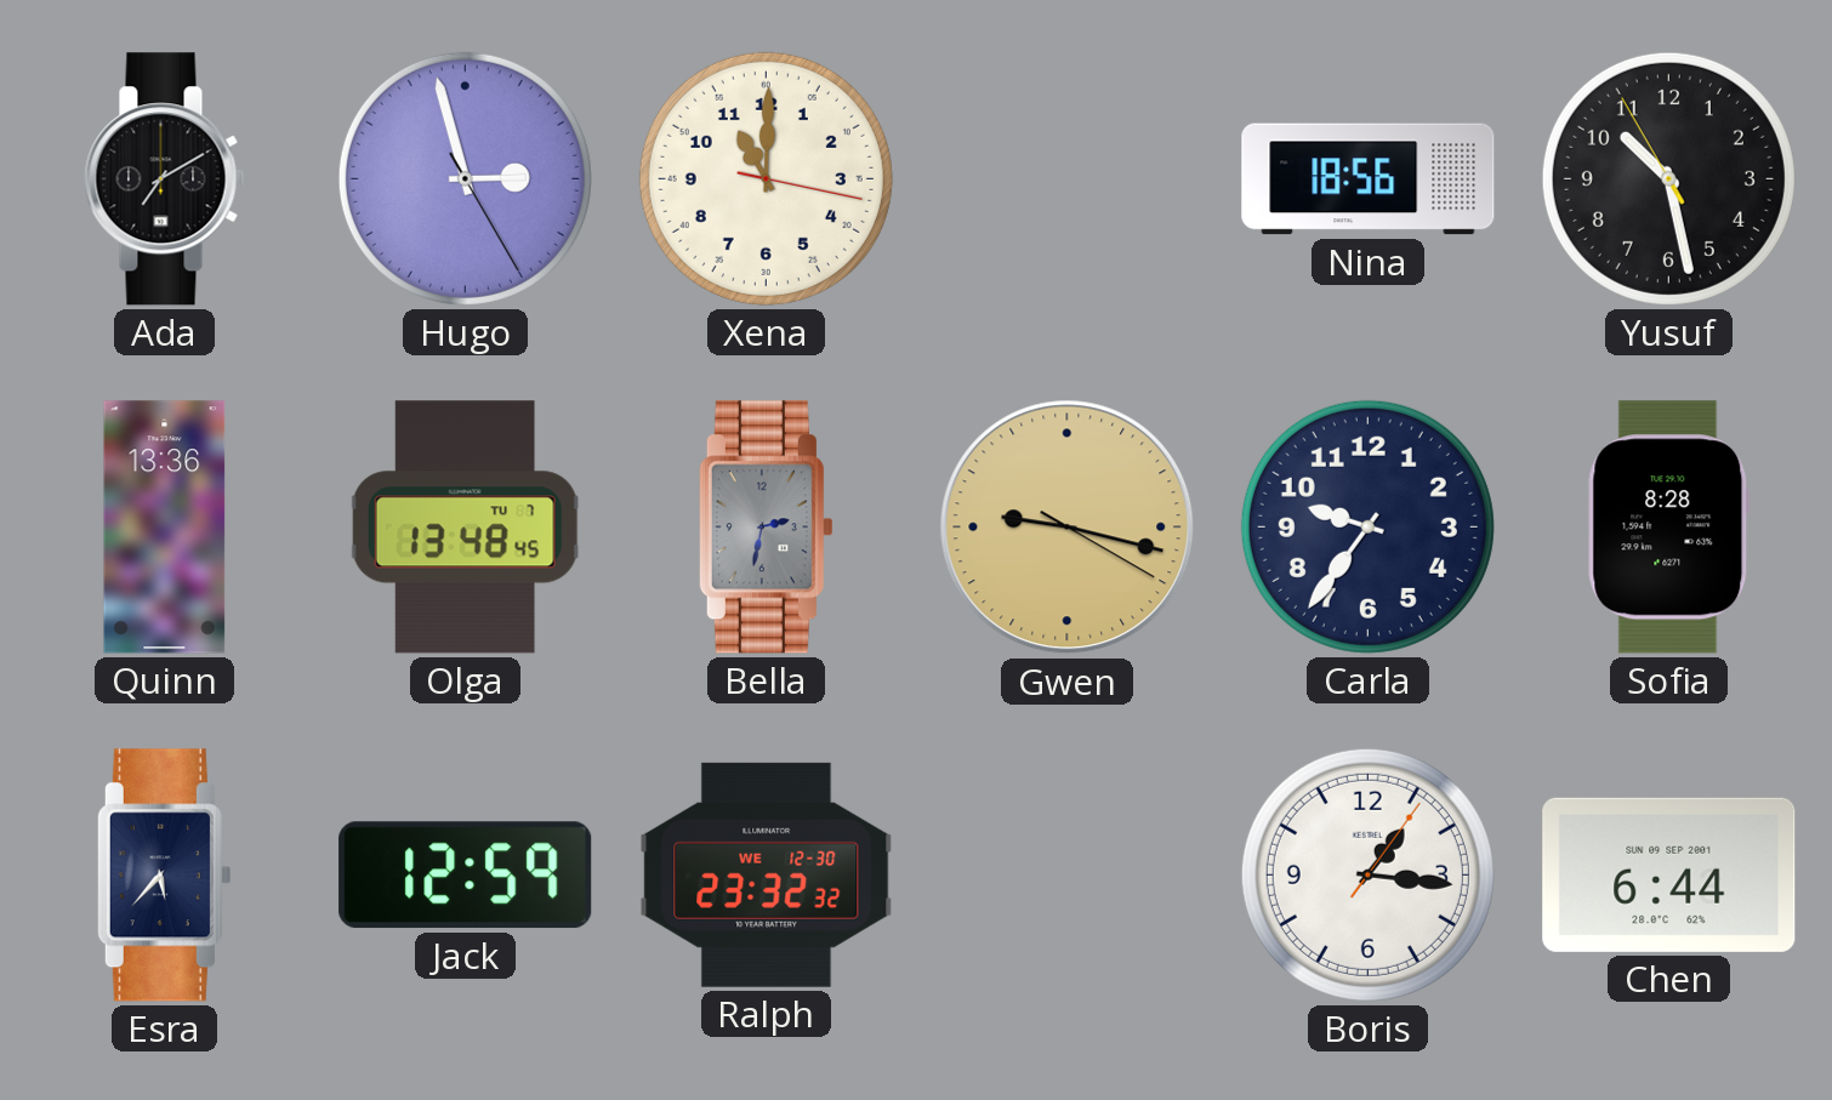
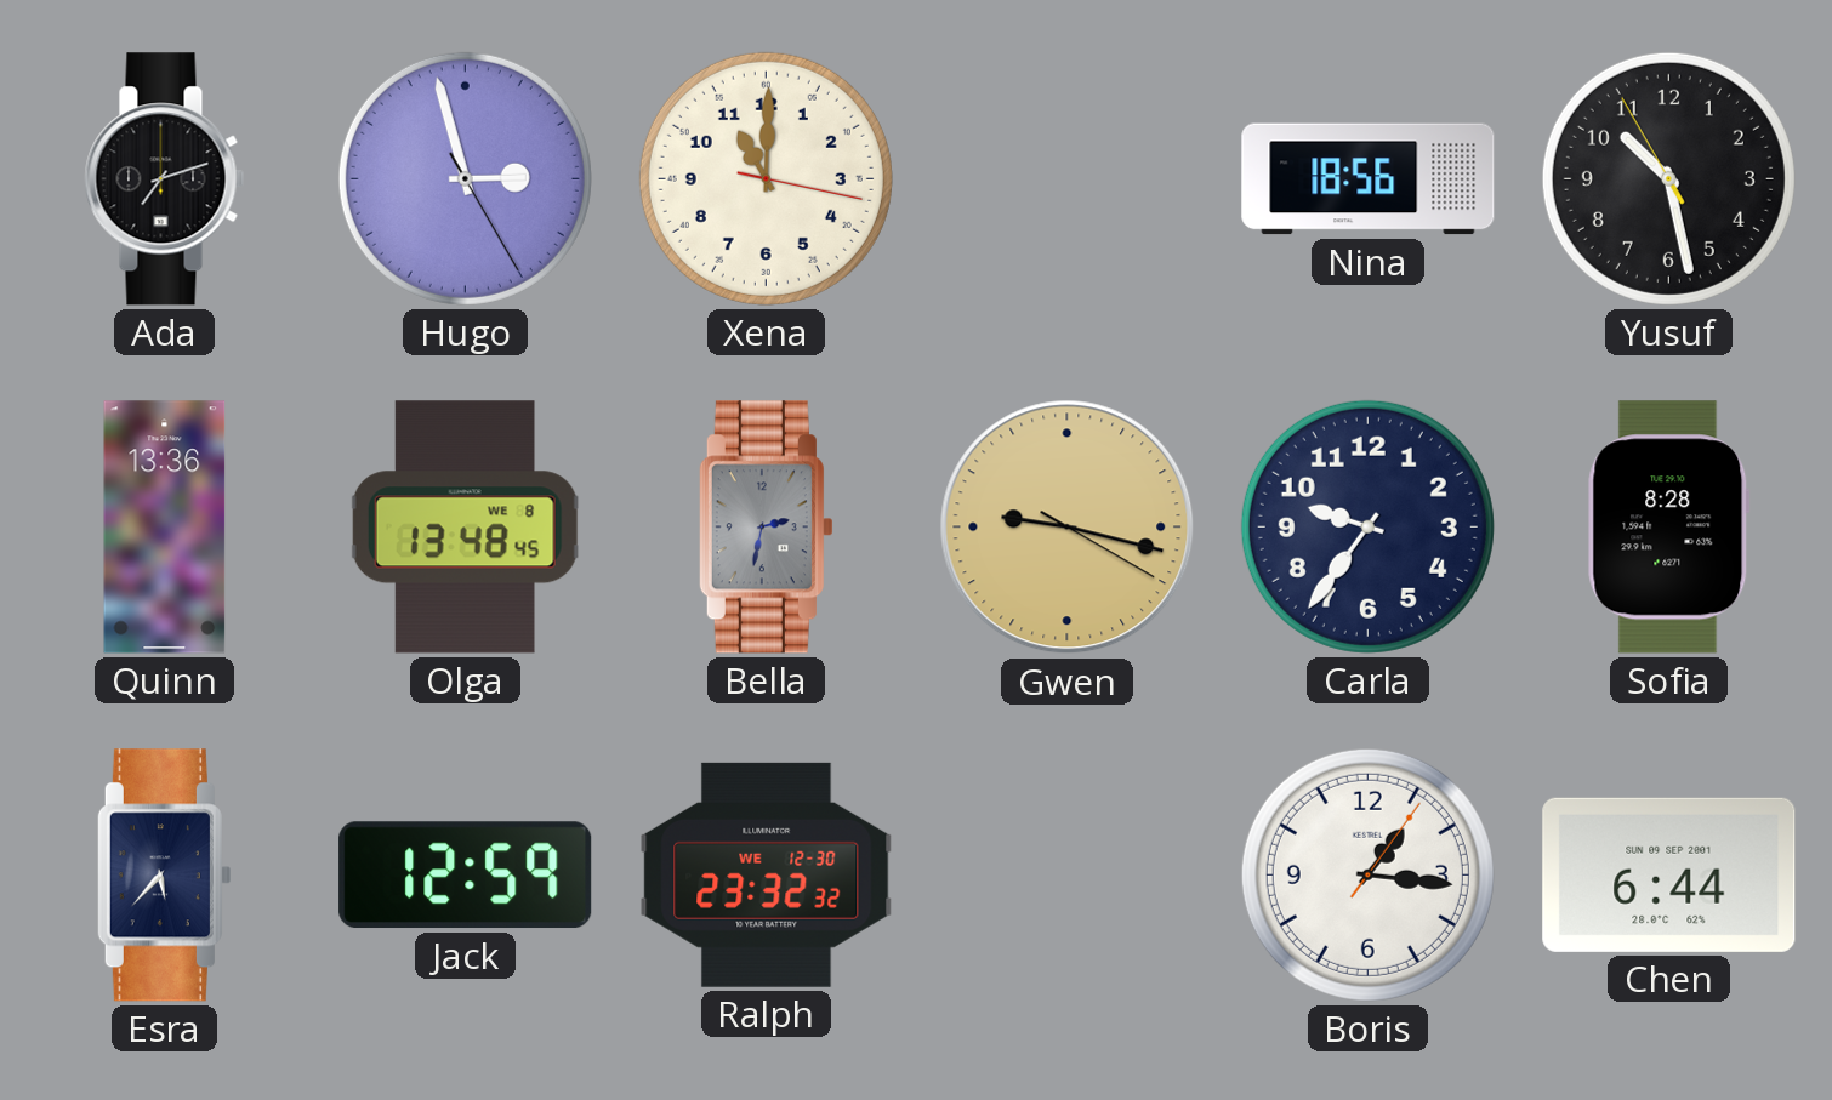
Ada: 7:10 -> 7:12
Olga date: TU 7 -> WE 8
